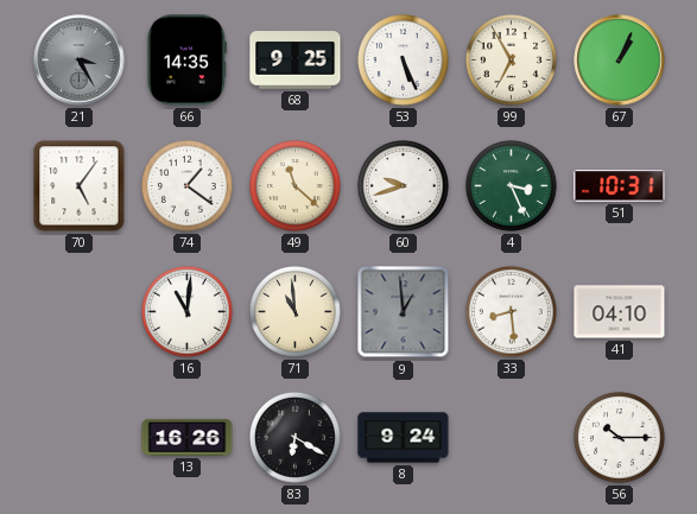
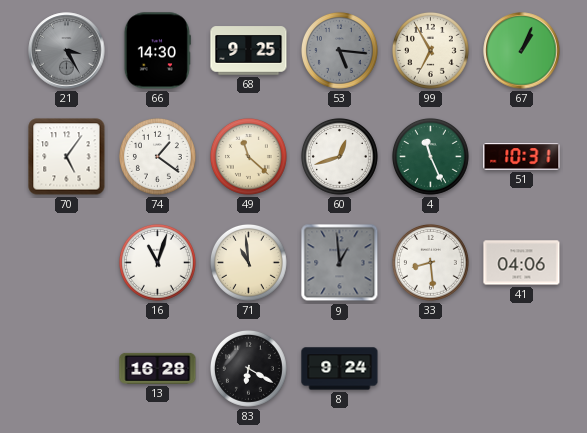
66: 14:35 -> 14:30
53: 5:26 -> 5:16
53 dial: white -> grey
60: 9:42 -> 12:42
4: 3:26 -> 11:26
16: 11:01 -> 11:03
41: 04:10 -> 04:06
13: 16:26 -> 16:28
56: 10:15 -> none
